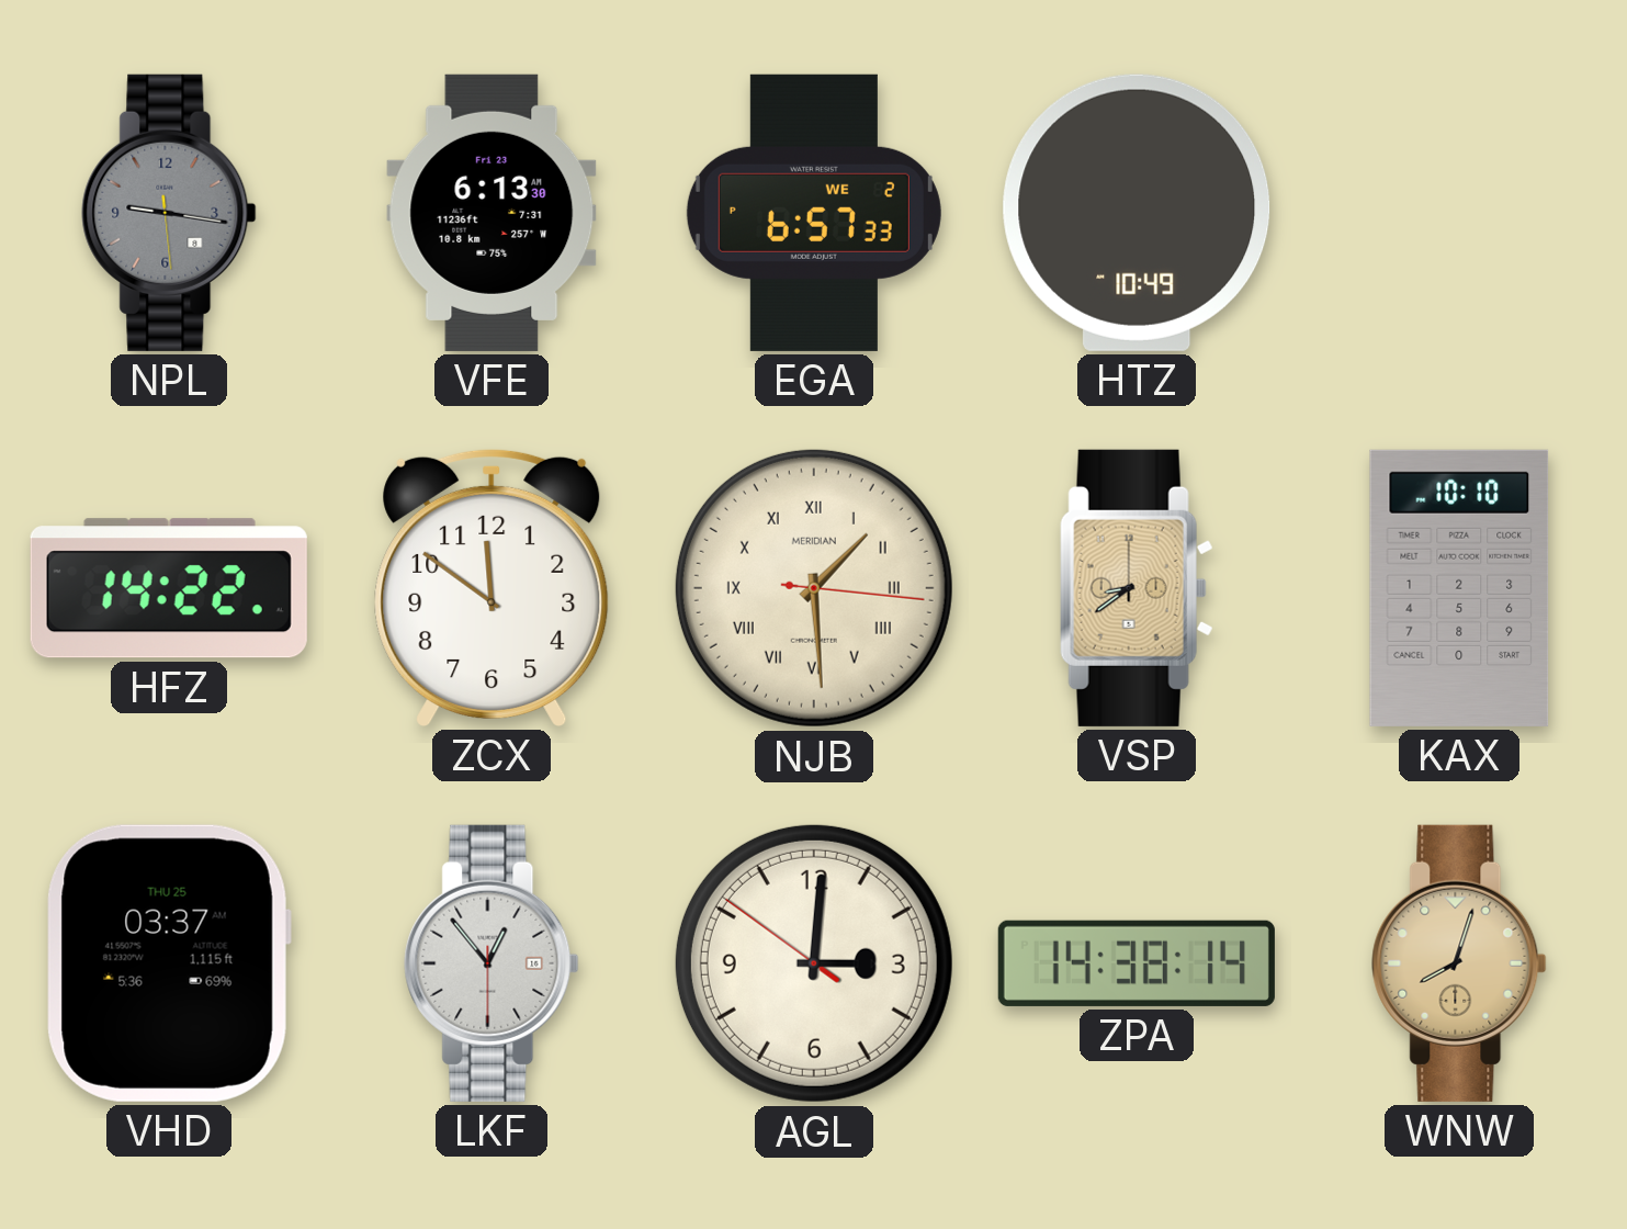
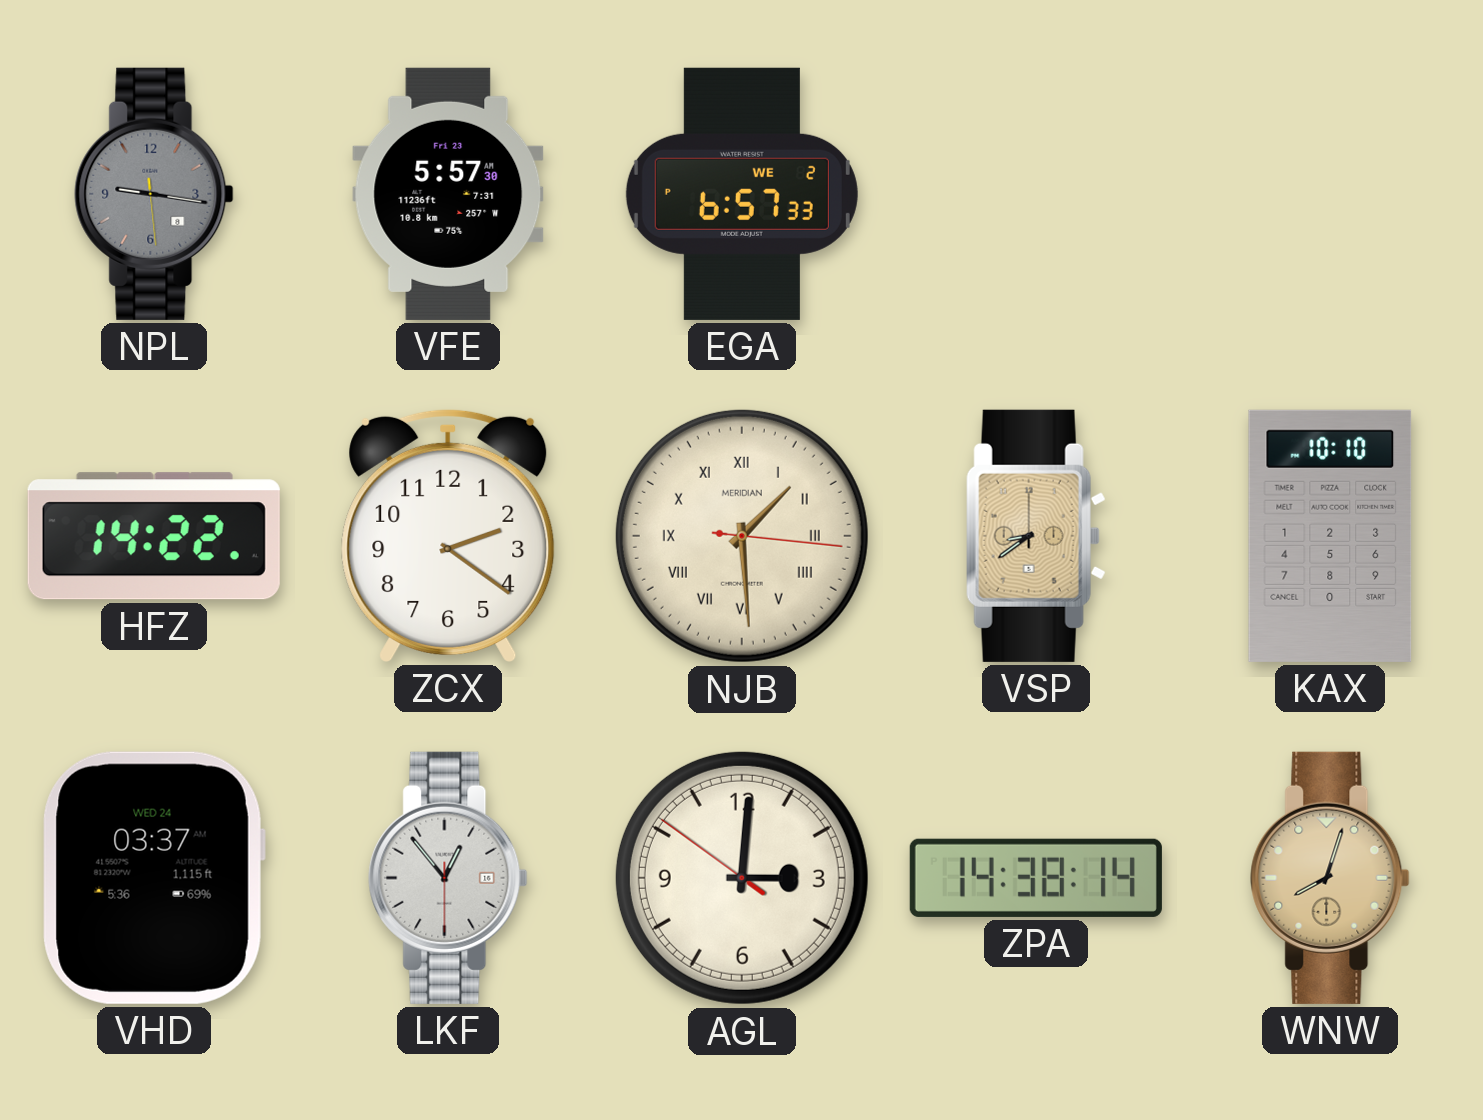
VFE: 6:13 -> 5:57
HTZ: 10:49 -> none
ZCX: 11:51 -> 2:21
VHD date: THU 25 -> WED 24
